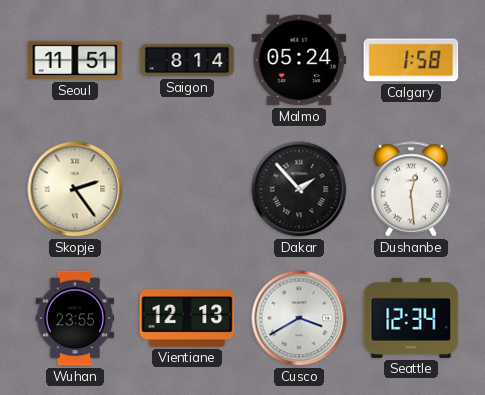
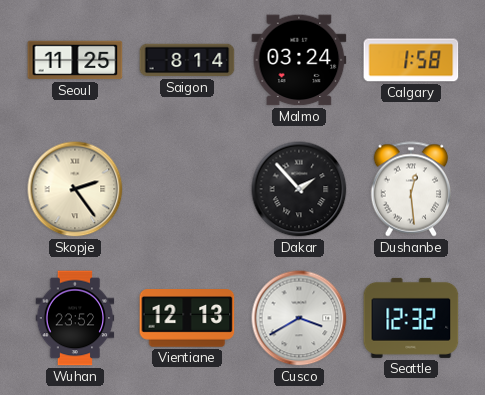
Seoul: 11:51 -> 11:25
Malmo: 05:24 -> 03:24
Wuhan: 23:55 -> 23:52
Seattle: 12:34 -> 12:32
